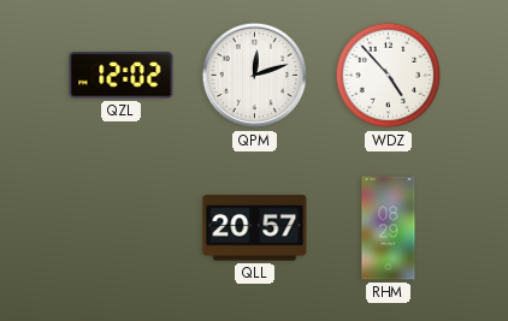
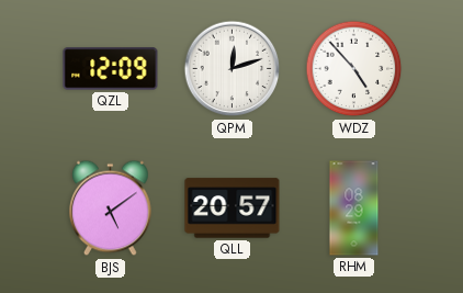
QZL: 12:02 -> 12:09
BJS: none -> 5:09
